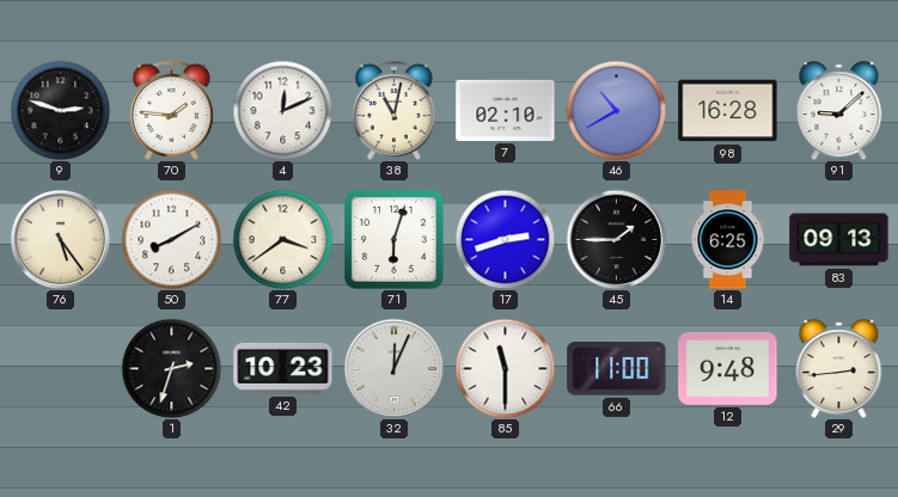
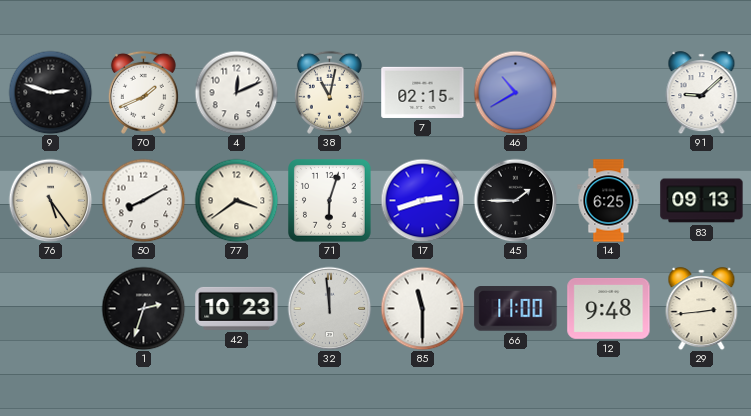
70: 1:46 -> 1:41
7: 02:10 -> 02:15
98: 16:28 -> none
32: 12:04 -> 11:59
